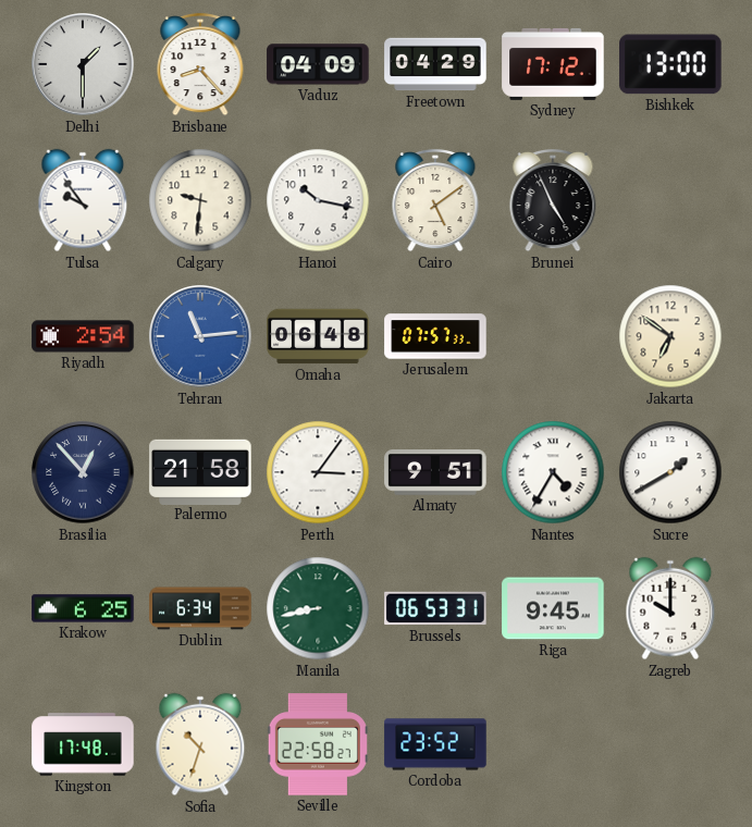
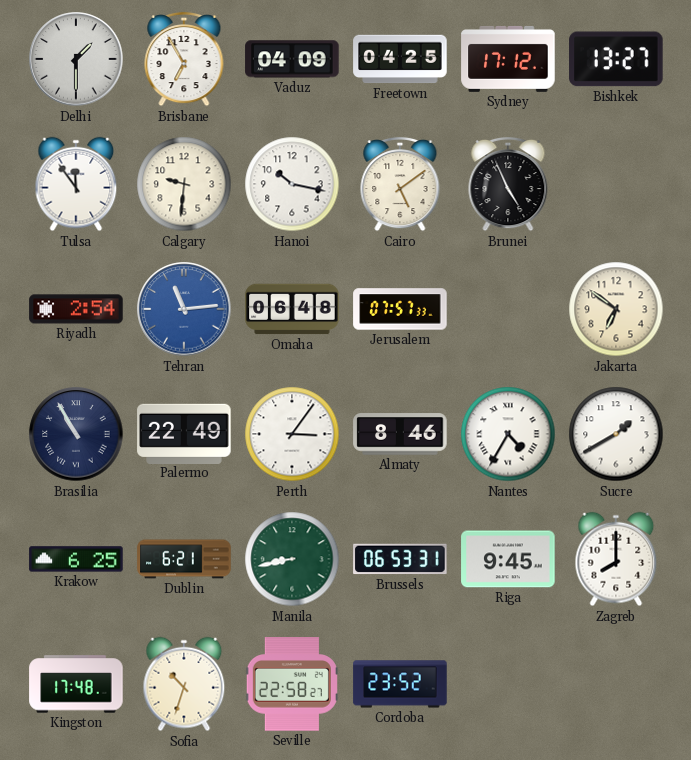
Brisbane: 8:23 -> 6:55
Freetown: 04:29 -> 04:25
Bishkek: 13:00 -> 13:27
Tulsa: 9:54 -> 11:54
Brasilia: 12:53 -> 10:55
Palermo: 21:58 -> 22:49
Almaty: 9:51 -> 8:46
Dublin: 6:34 -> 6:21
Zagreb: 10:00 -> 8:00
